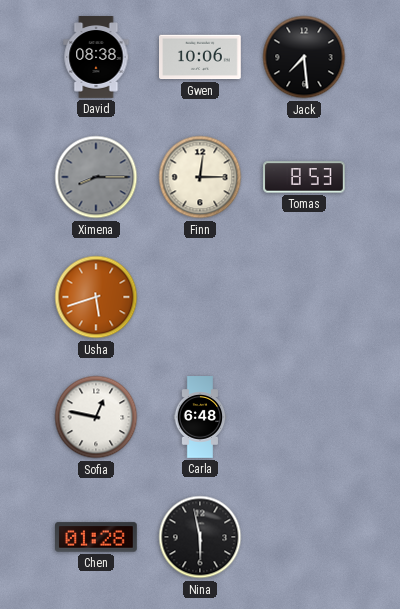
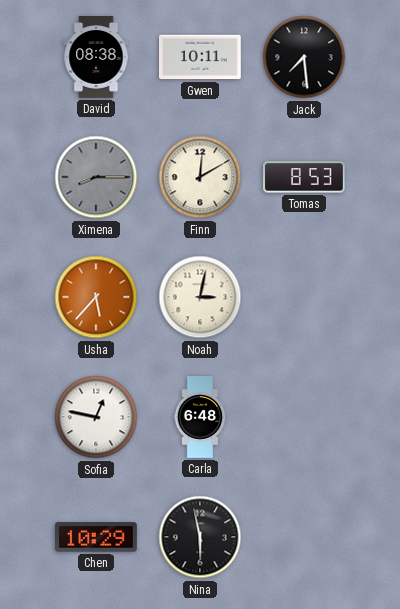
Gwen: 10:06 -> 10:11
Finn: 12:15 -> 12:10
Usha: 5:42 -> 5:37
Noah: none -> 3:02
Chen: 01:28 -> 10:29
